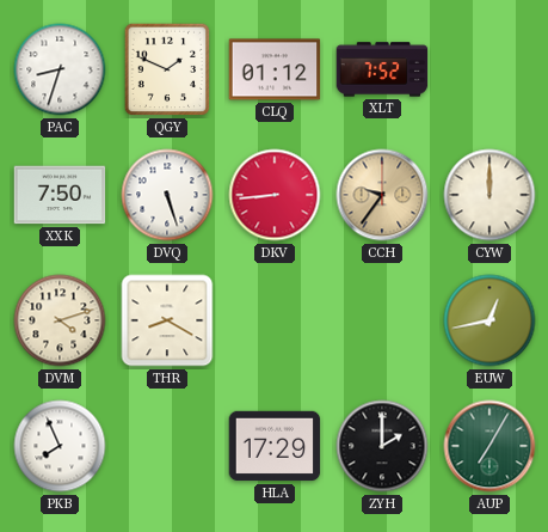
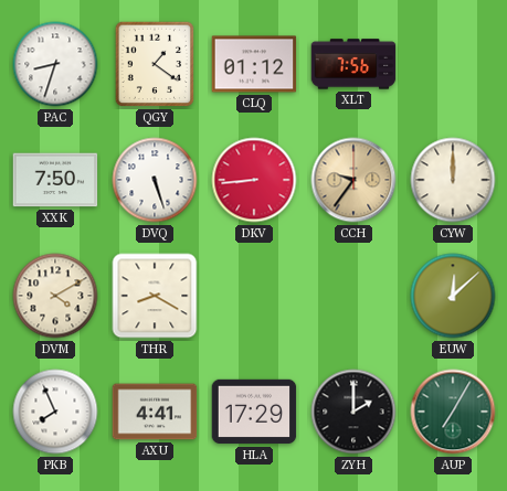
QGY: 1:49 -> 1:21
XLT: 7:52 -> 7:56
DVM: 4:12 -> 4:10
EUW: 12:43 -> 12:08
AXU: none -> 4:41
